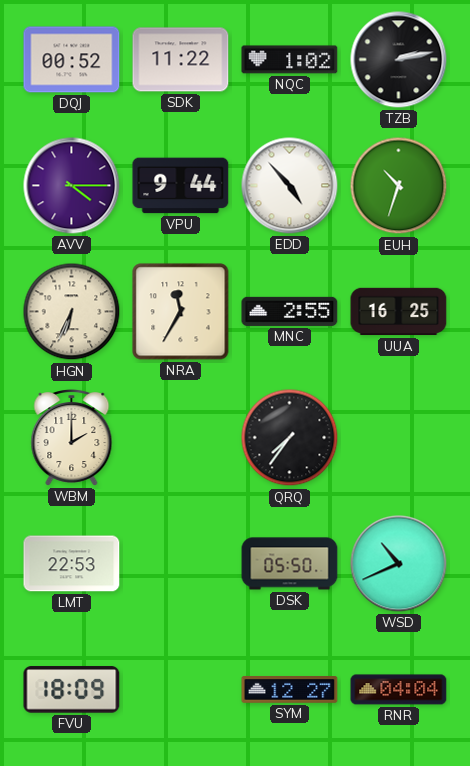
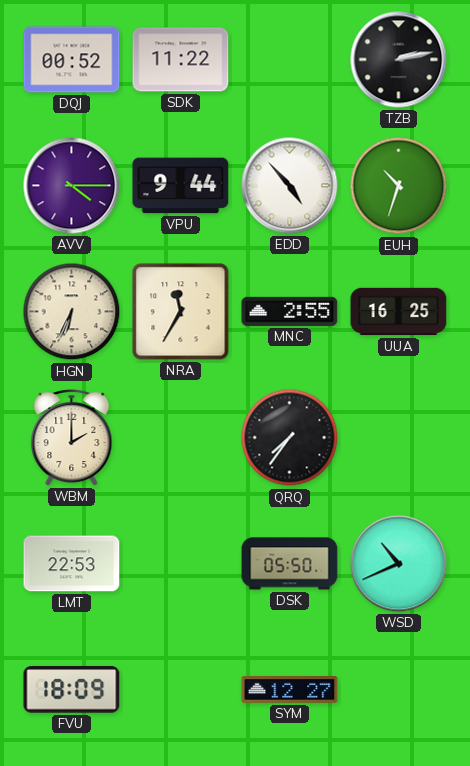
NQC: 1:02 -> none
RNR: 04:04 -> none
